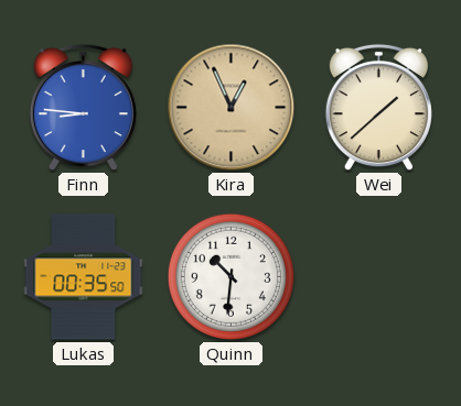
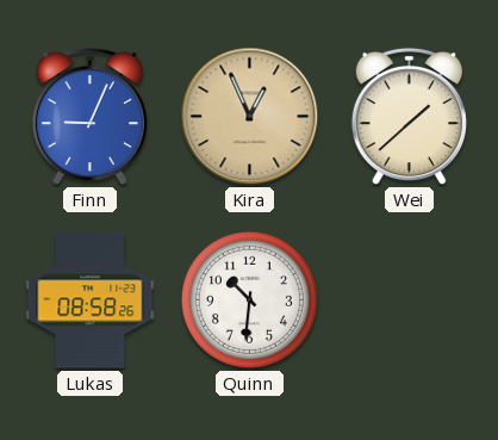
Finn: 8:46 -> 9:04
Lukas: 00:35 -> 08:58
